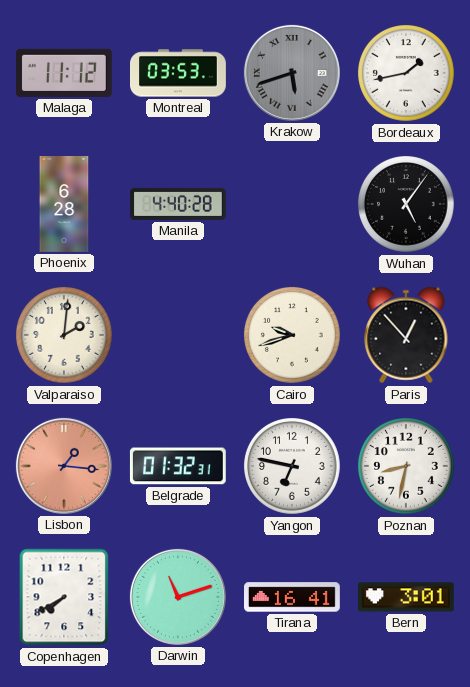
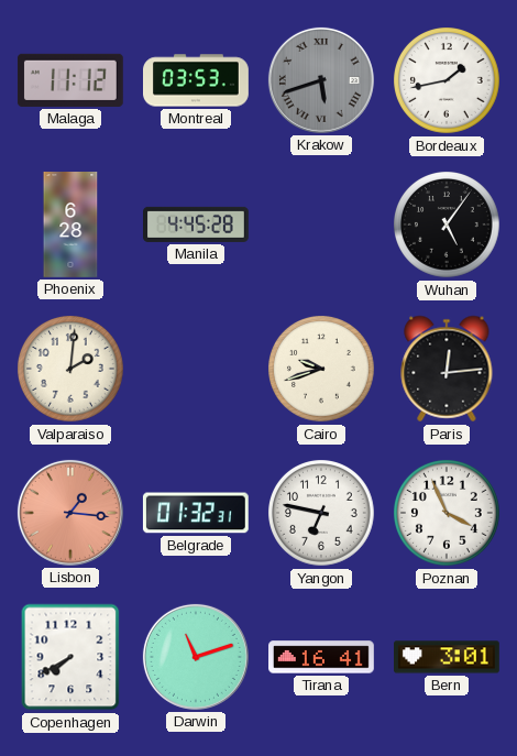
Manila: 4:40 -> 4:45
Paris: 12:53 -> 12:14
Poznan: 8:32 -> 3:56
